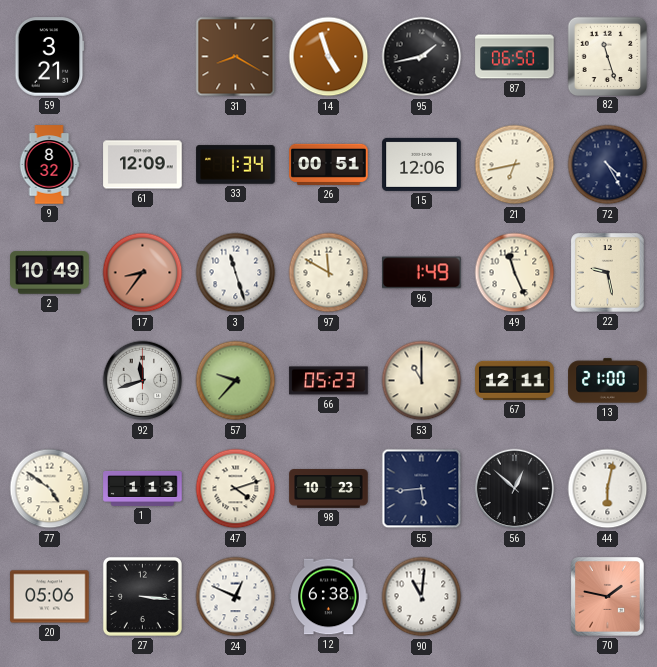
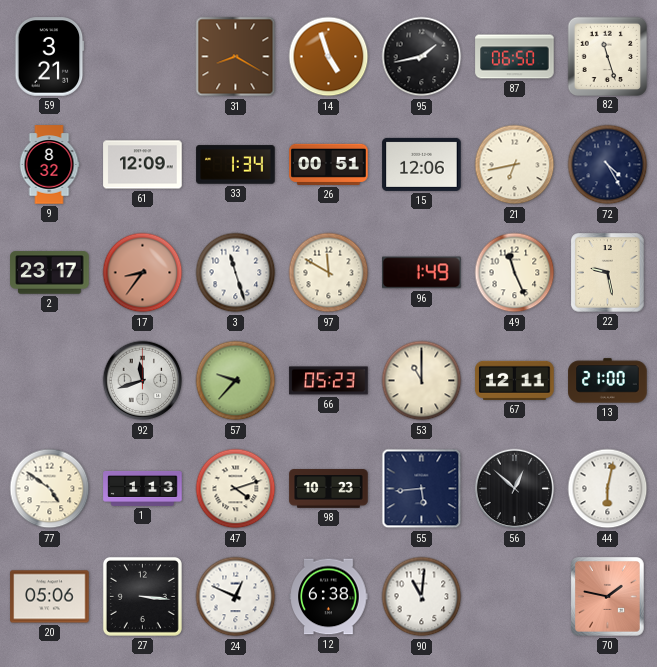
2: 10:49 -> 23:17
